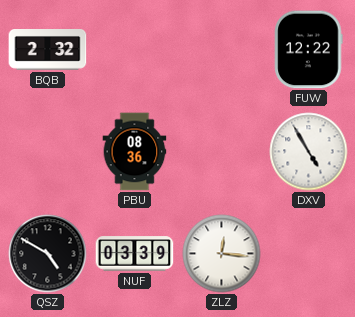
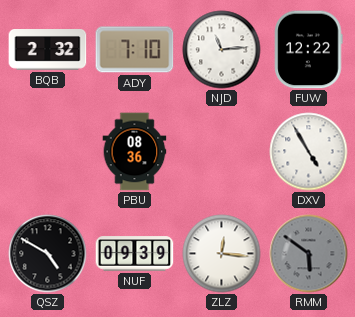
ADY: none -> 7:10
NJD: none -> 11:14
NUF: 03:39 -> 09:39
RMM: none -> 5:51
